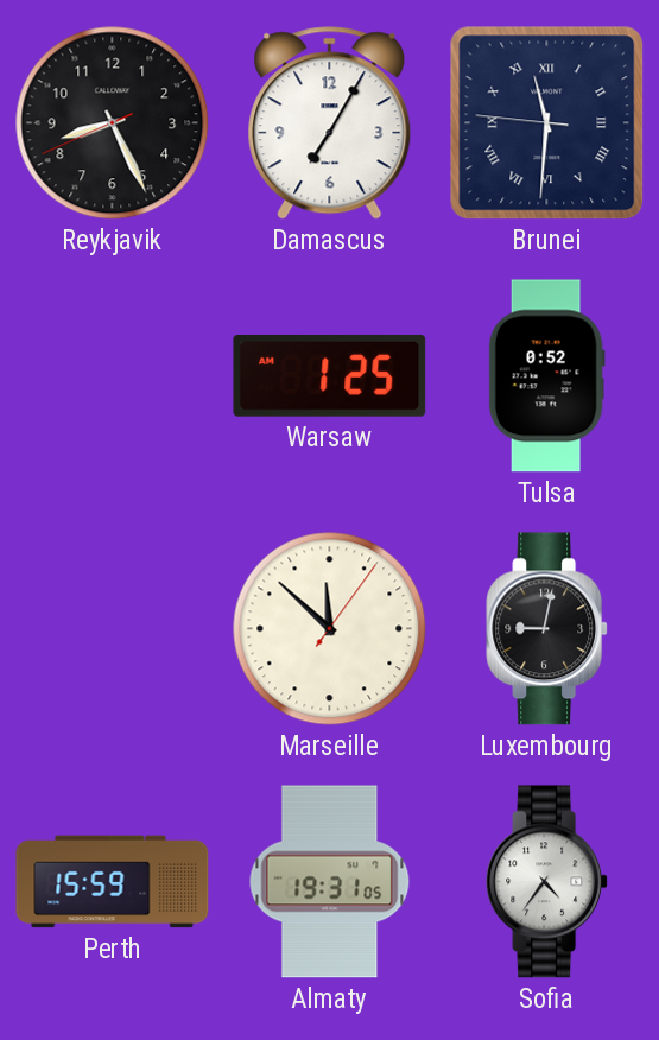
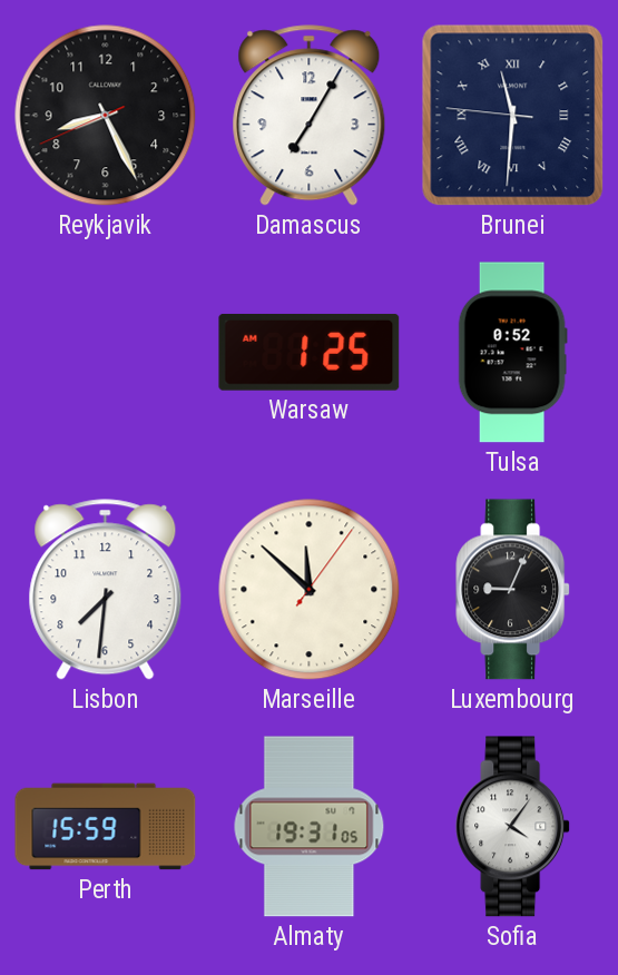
Lisbon: none -> 7:31
Luxembourg: 9:02 -> 9:04
Sofia: 4:36 -> 4:06
